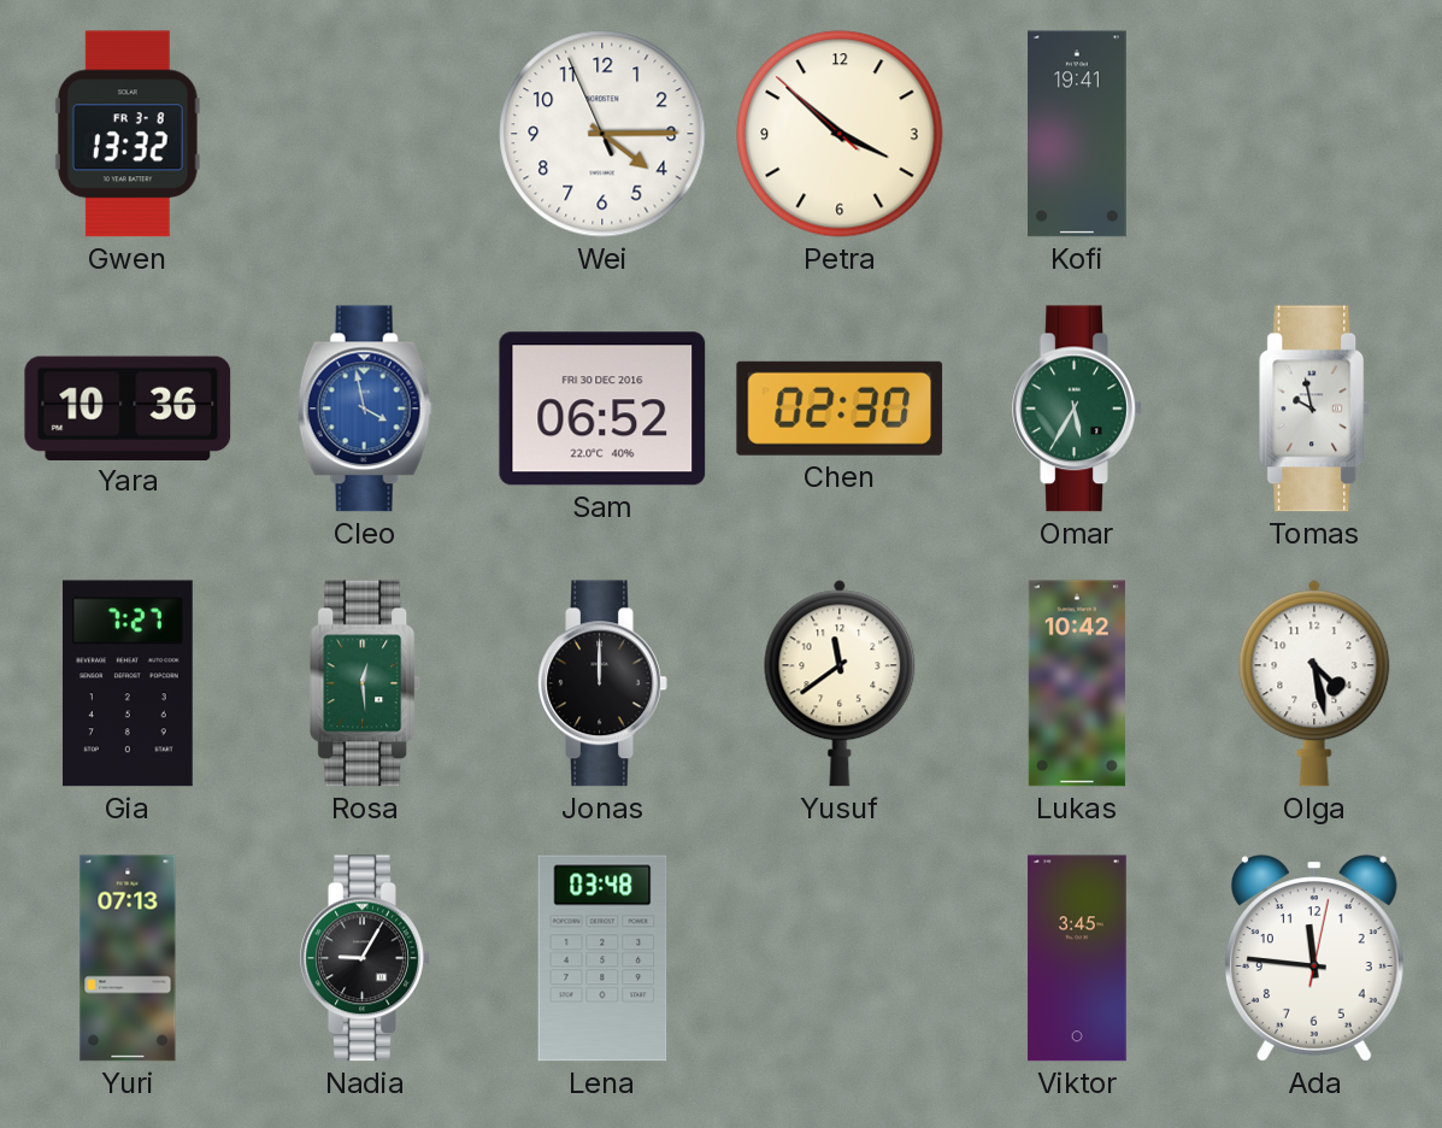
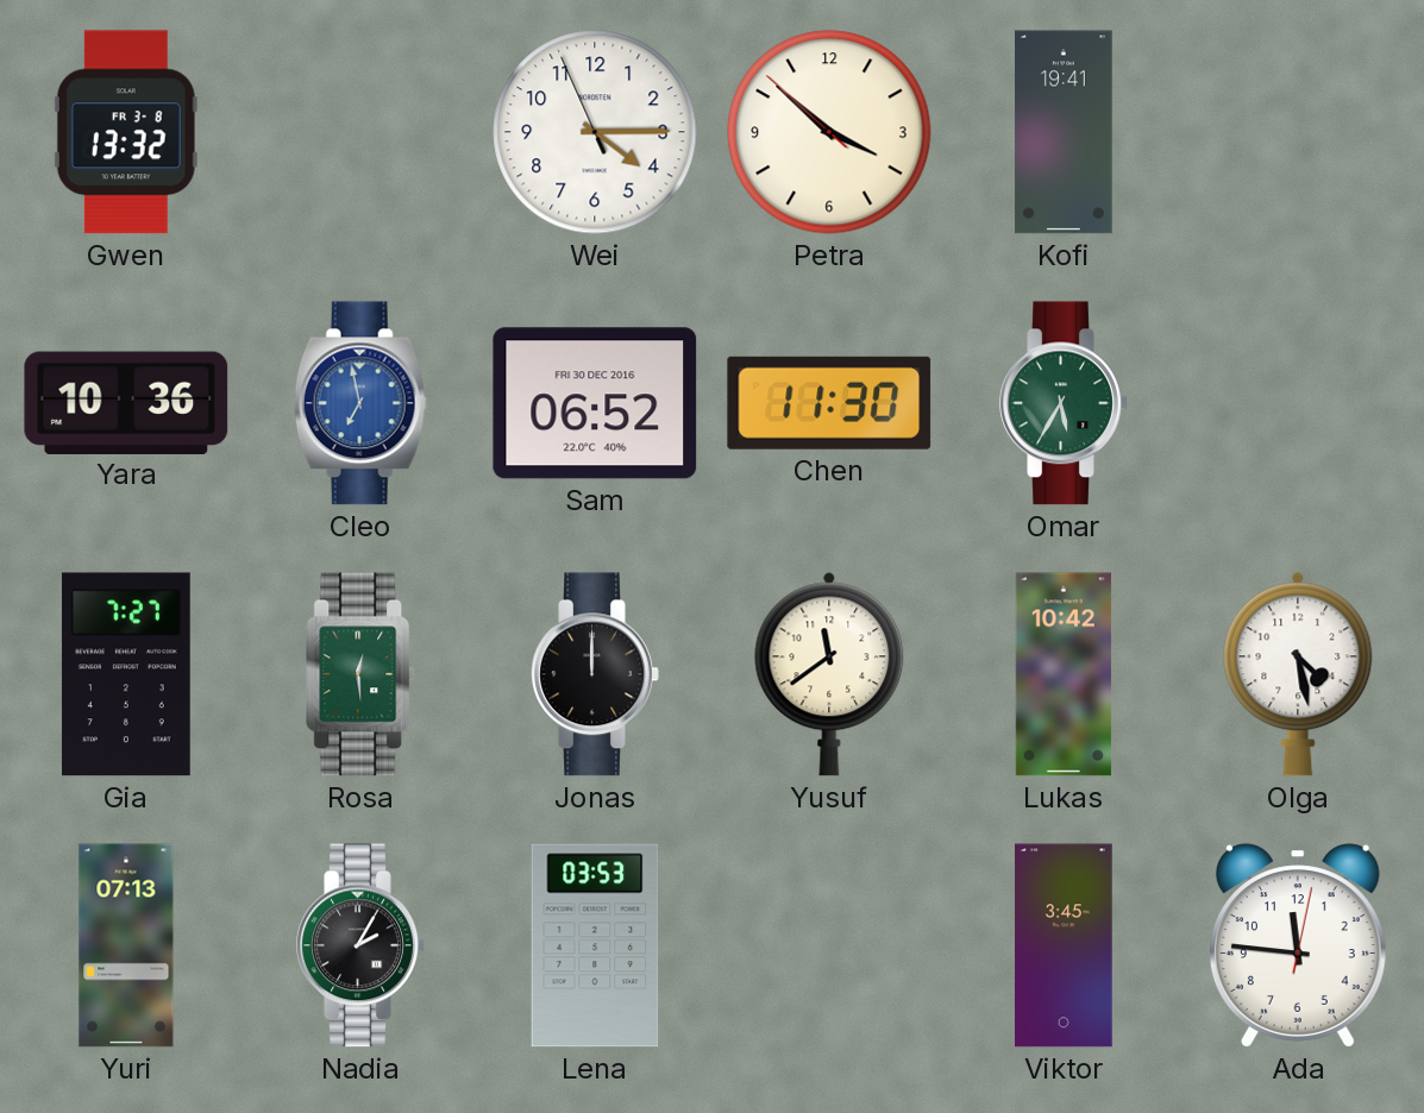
Cleo: 3:58 -> 6:58
Chen: 02:30 -> 11:30
Tomas: 9:58 -> none
Nadia: 9:05 -> 2:05
Lena: 03:48 -> 03:53
